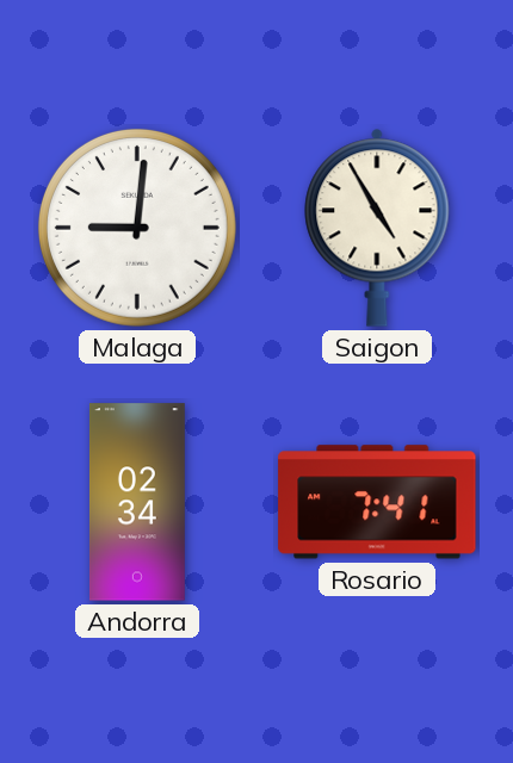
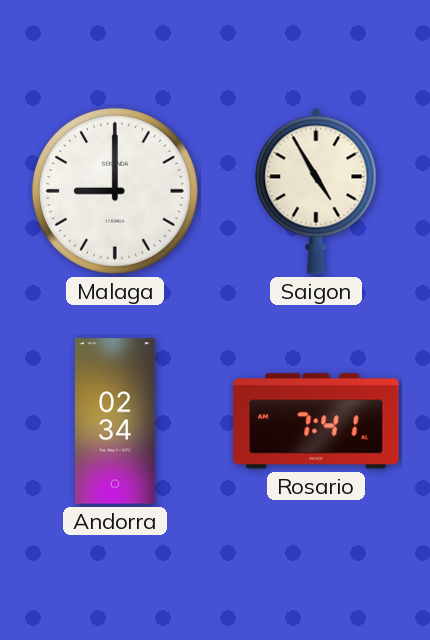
Malaga: 9:01 -> 9:00
